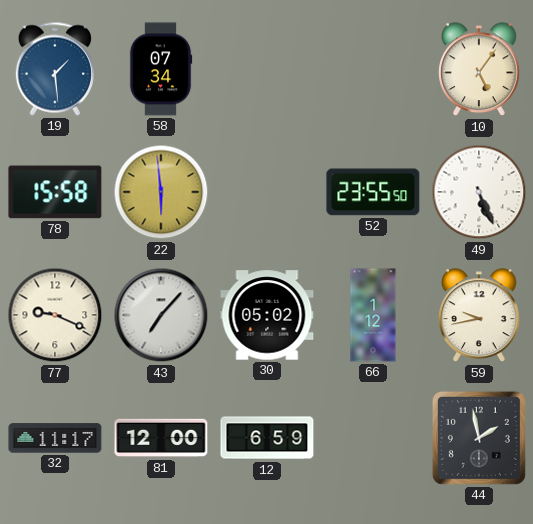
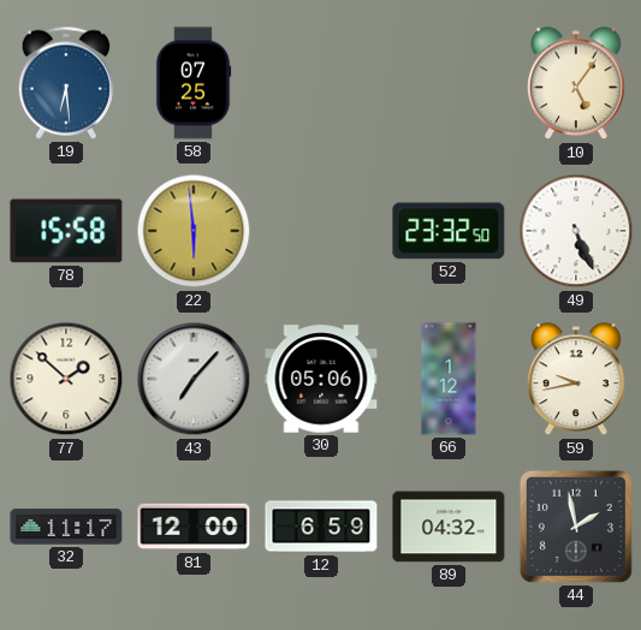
19: 1:29 -> 6:29
58: 07:34 -> 07:25
52: 23:55 -> 23:32
77: 9:19 -> 1:52
30: 05:02 -> 05:06
89: none -> 04:32
